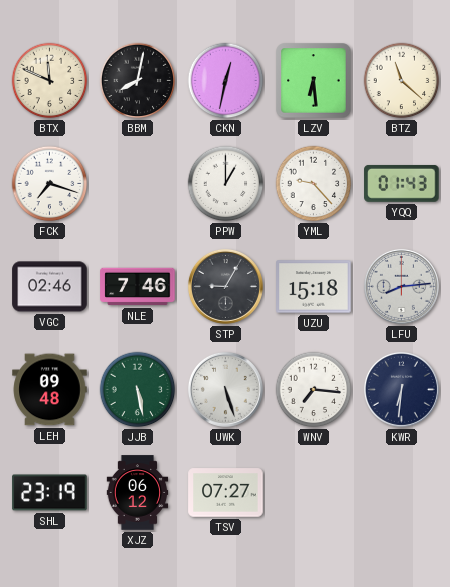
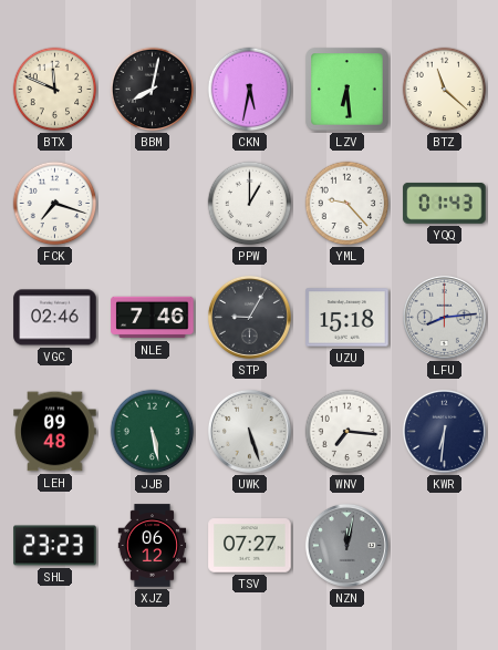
CKN: 12:32 -> 5:32
SHL: 23:19 -> 23:23
NZN: none -> 12:02
